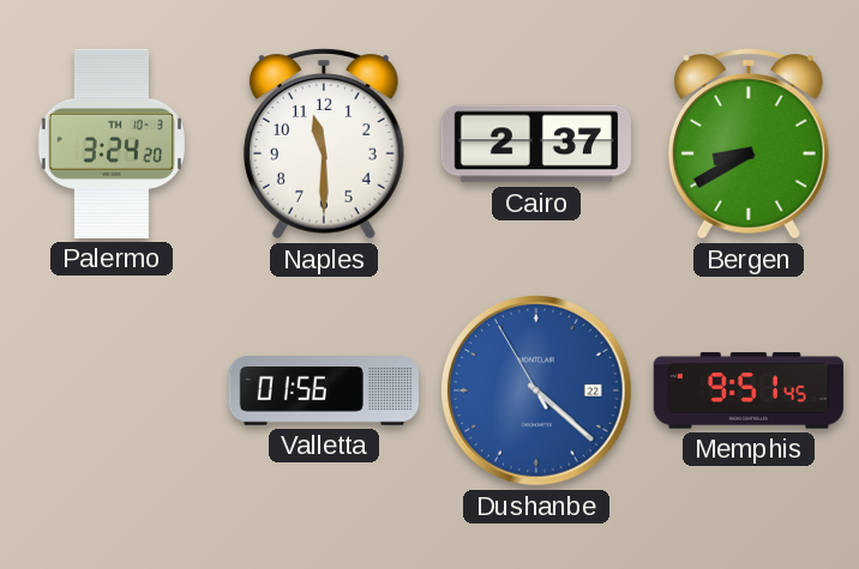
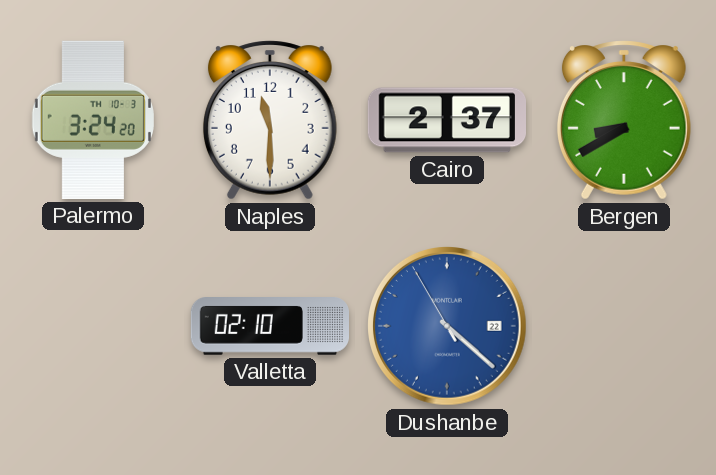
Valletta: 01:56 -> 02:10
Memphis: 9:51 -> none
